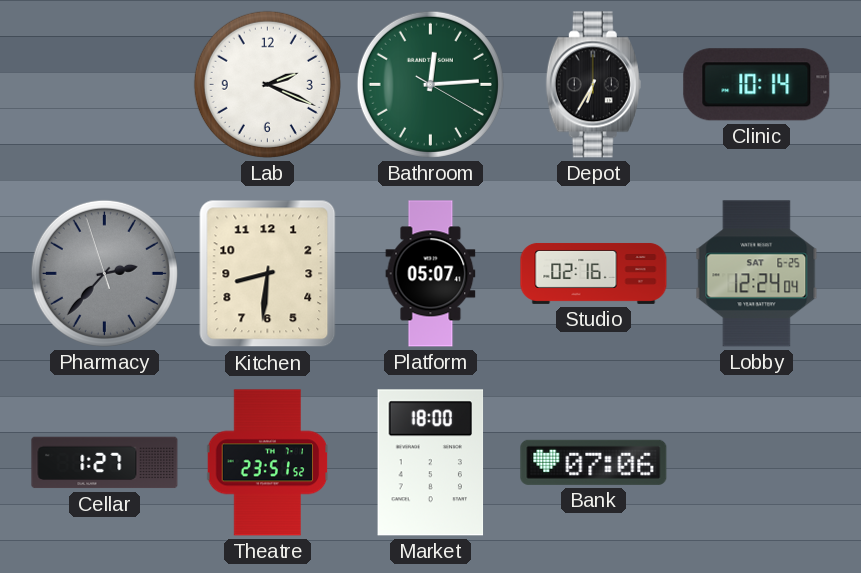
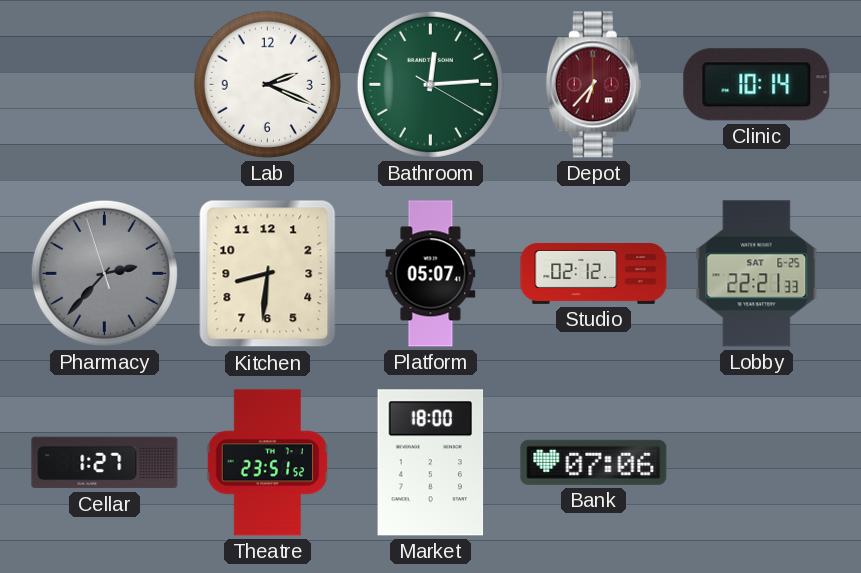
Depot: 6:35 -> 6:37
Depot dial: black -> burgundy
Studio: 02:16 -> 02:12
Lobby: 12:24 -> 22:21
